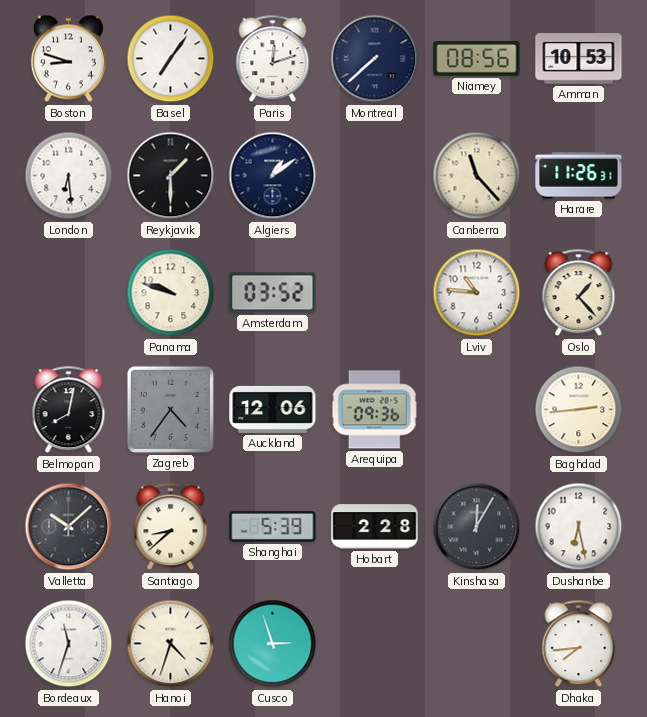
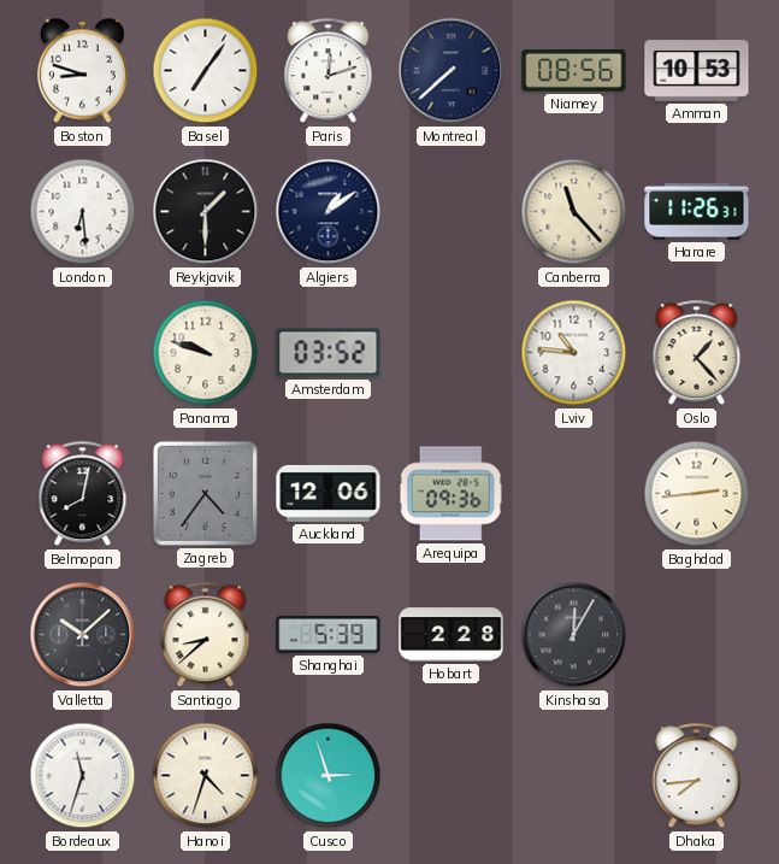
Dushanbe: 6:28 -> none
